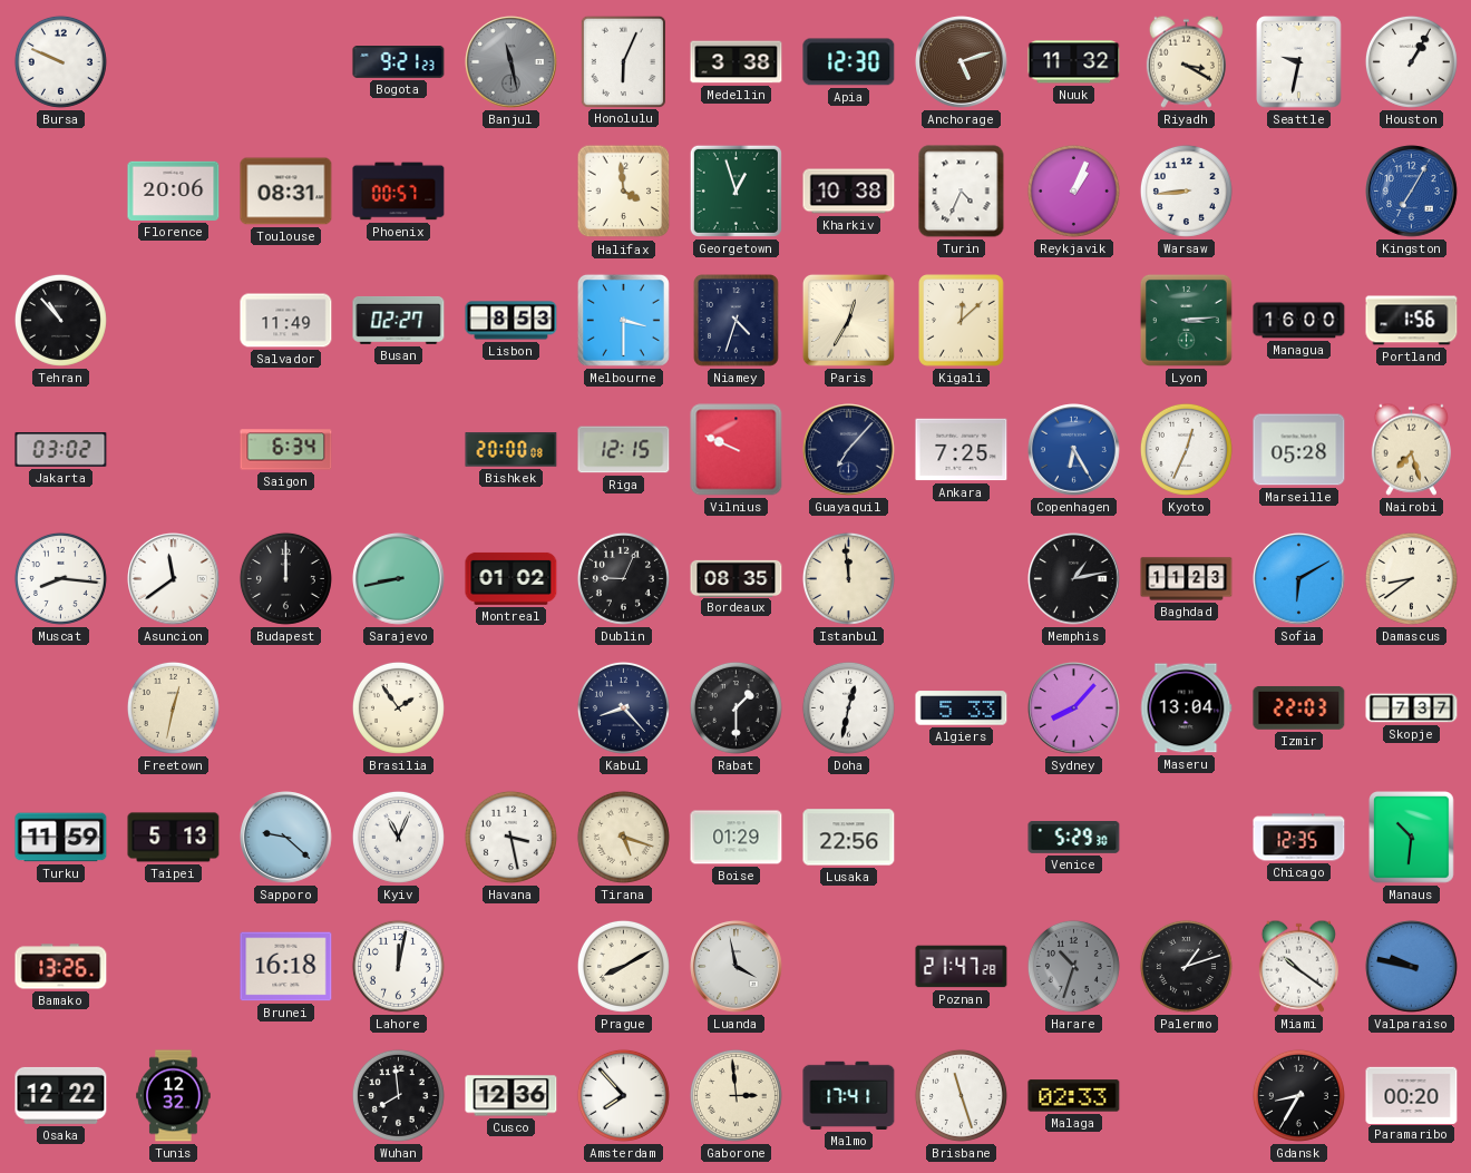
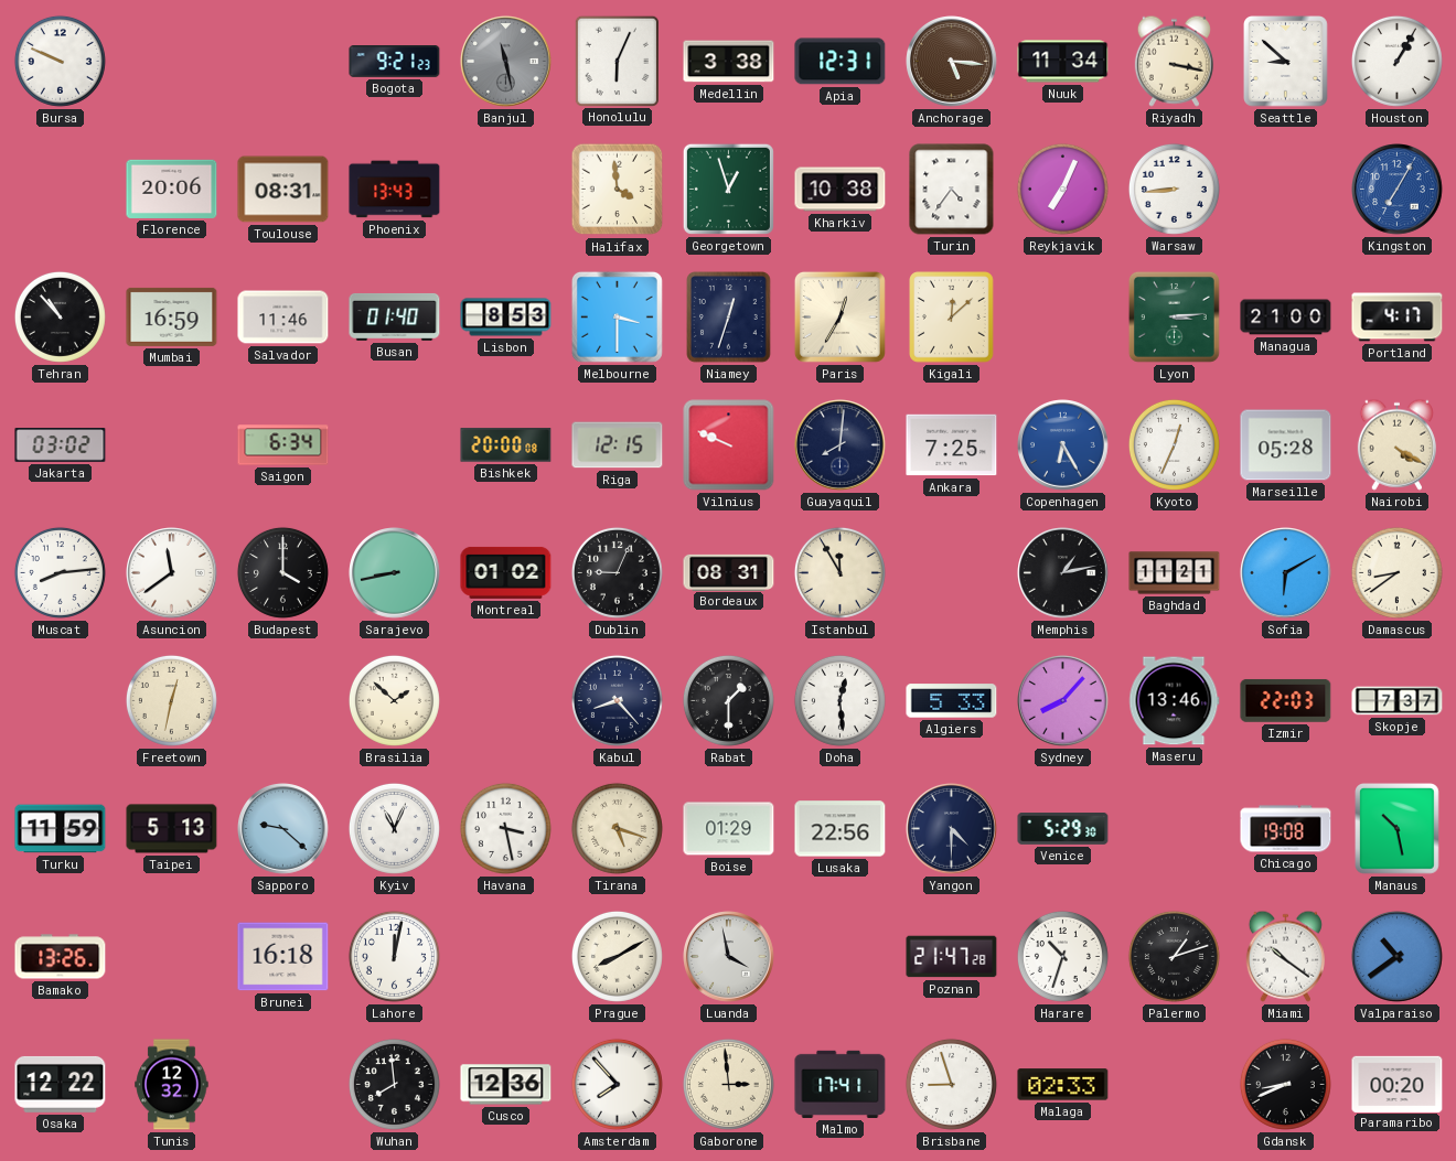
Apia: 12:30 -> 12:31
Anchorage: 5:12 -> 5:16
Nuuk: 11:32 -> 11:34
Riyadh: 3:20 -> 3:17
Seattle: 9:32 -> 8:52
Phoenix: 00:57 -> 13:43
Turin: 4:34 -> 4:36
Reykjavik: 1:04 -> 7:04
Mumbai: none -> 16:59
Salvador: 11:49 -> 11:46
Busan: 02:27 -> 01:40
Niamey: 4:33 -> 12:33
Managua: 16:00 -> 21:00
Portland: 1:56 -> 4:17
Guayaquil: 7:07 -> 8:01
Nairobi: 7:27 -> 4:20
Muscat: 8:16 -> 8:14
Budapest: 12:00 -> 4:00
Bordeaux: 08:35 -> 08:31
Istanbul: 11:59 -> 11:55
Baghdad: 11:23 -> 11:21
Brasilia: 1:54 -> 1:52
Doha: 12:32 -> 12:29
Maseru: 13:04 -> 13:46
Yangon: none -> 4:30
Chicago: 12:35 -> 19:08
Manaus: 10:31 -> 10:28
Harare dial: grey -> white
Valparaiso: 9:47 -> 10:39
Brisbane: 11:27 -> 8:57
Gdansk: 8:35 -> 8:41
